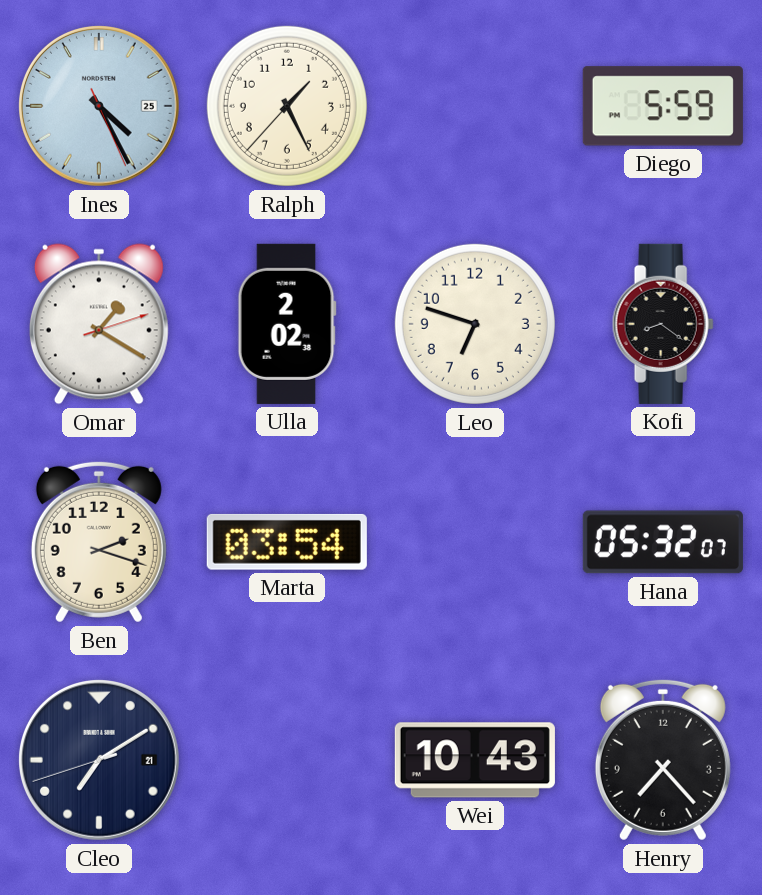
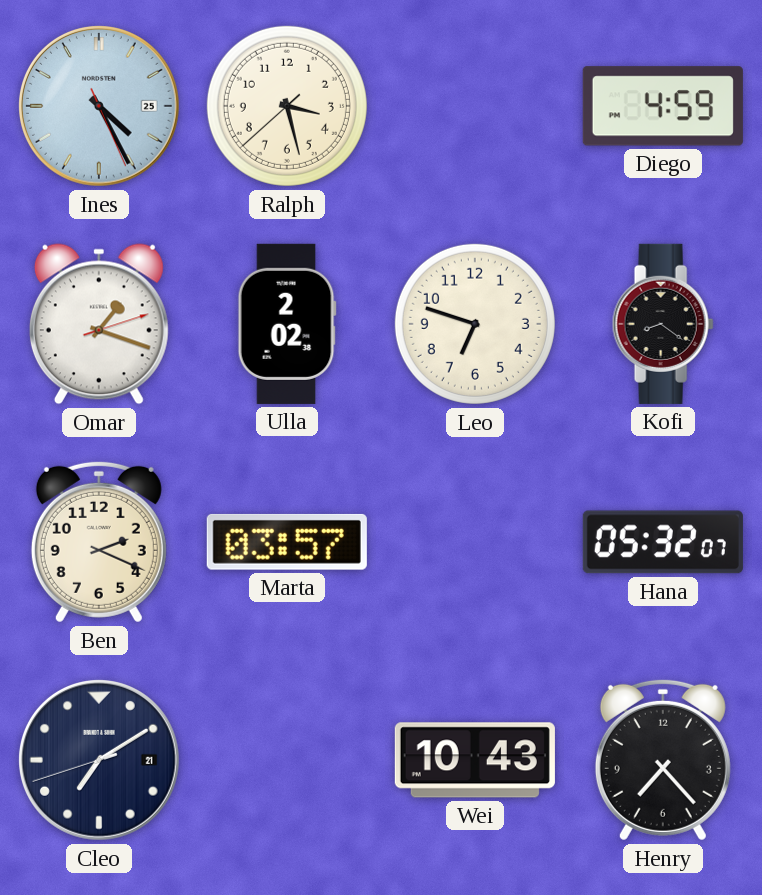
Ralph: 1:25 -> 3:27
Diego: 5:59 -> 4:59
Omar: 1:20 -> 1:18
Ben: 2:18 -> 2:19
Marta: 03:54 -> 03:57
